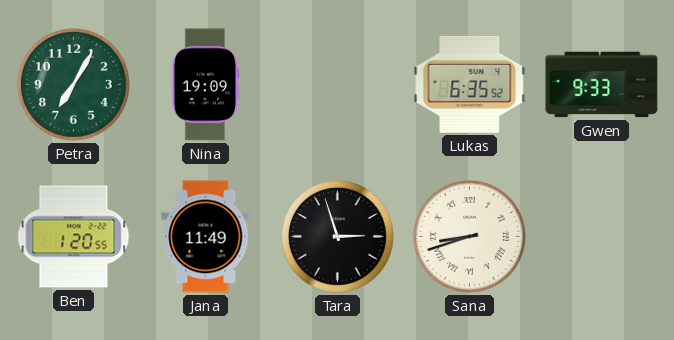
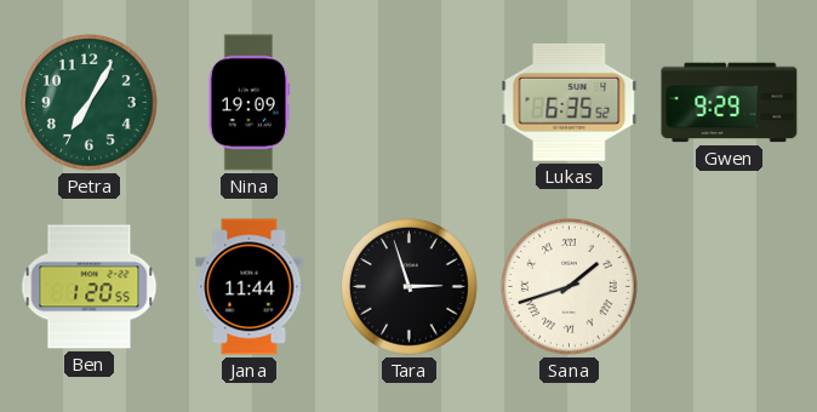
Gwen: 9:33 -> 9:29
Jana: 11:49 -> 11:44
Sana: 8:42 -> 1:42
